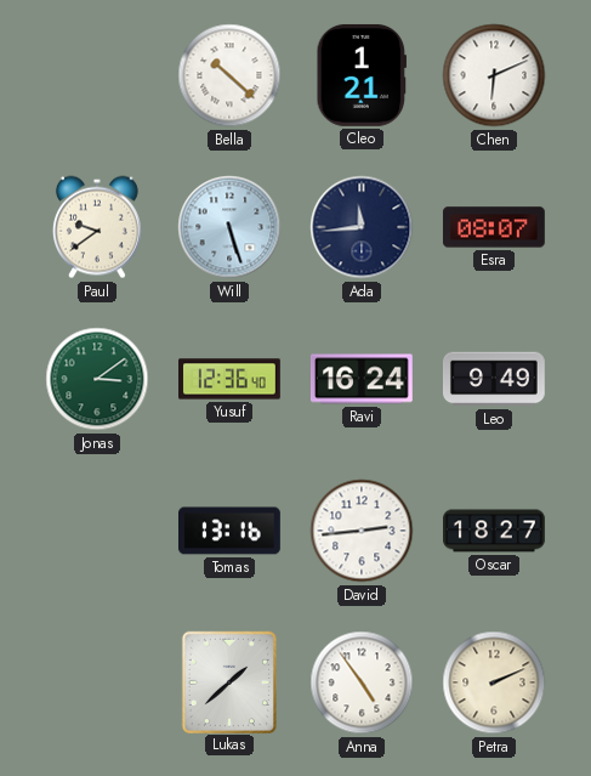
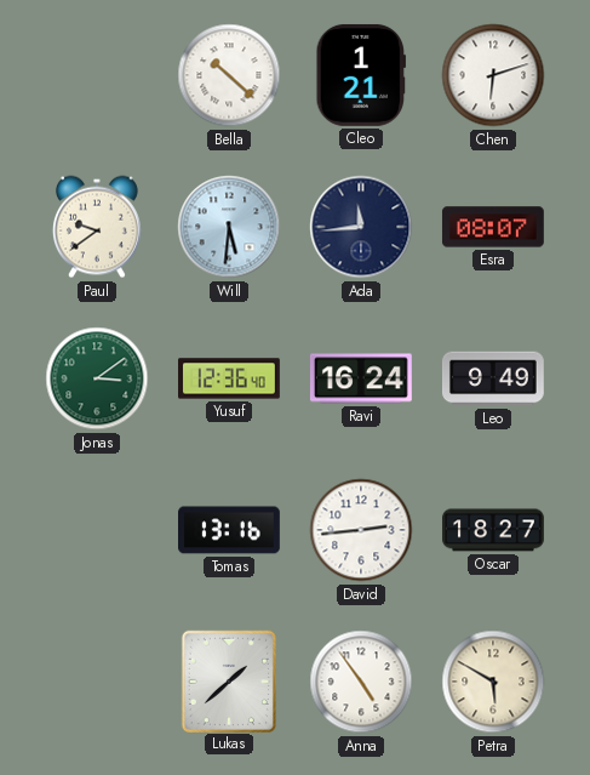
Chen: 6:11 -> 6:12
Will: 5:27 -> 5:31
Petra: 2:11 -> 5:50
